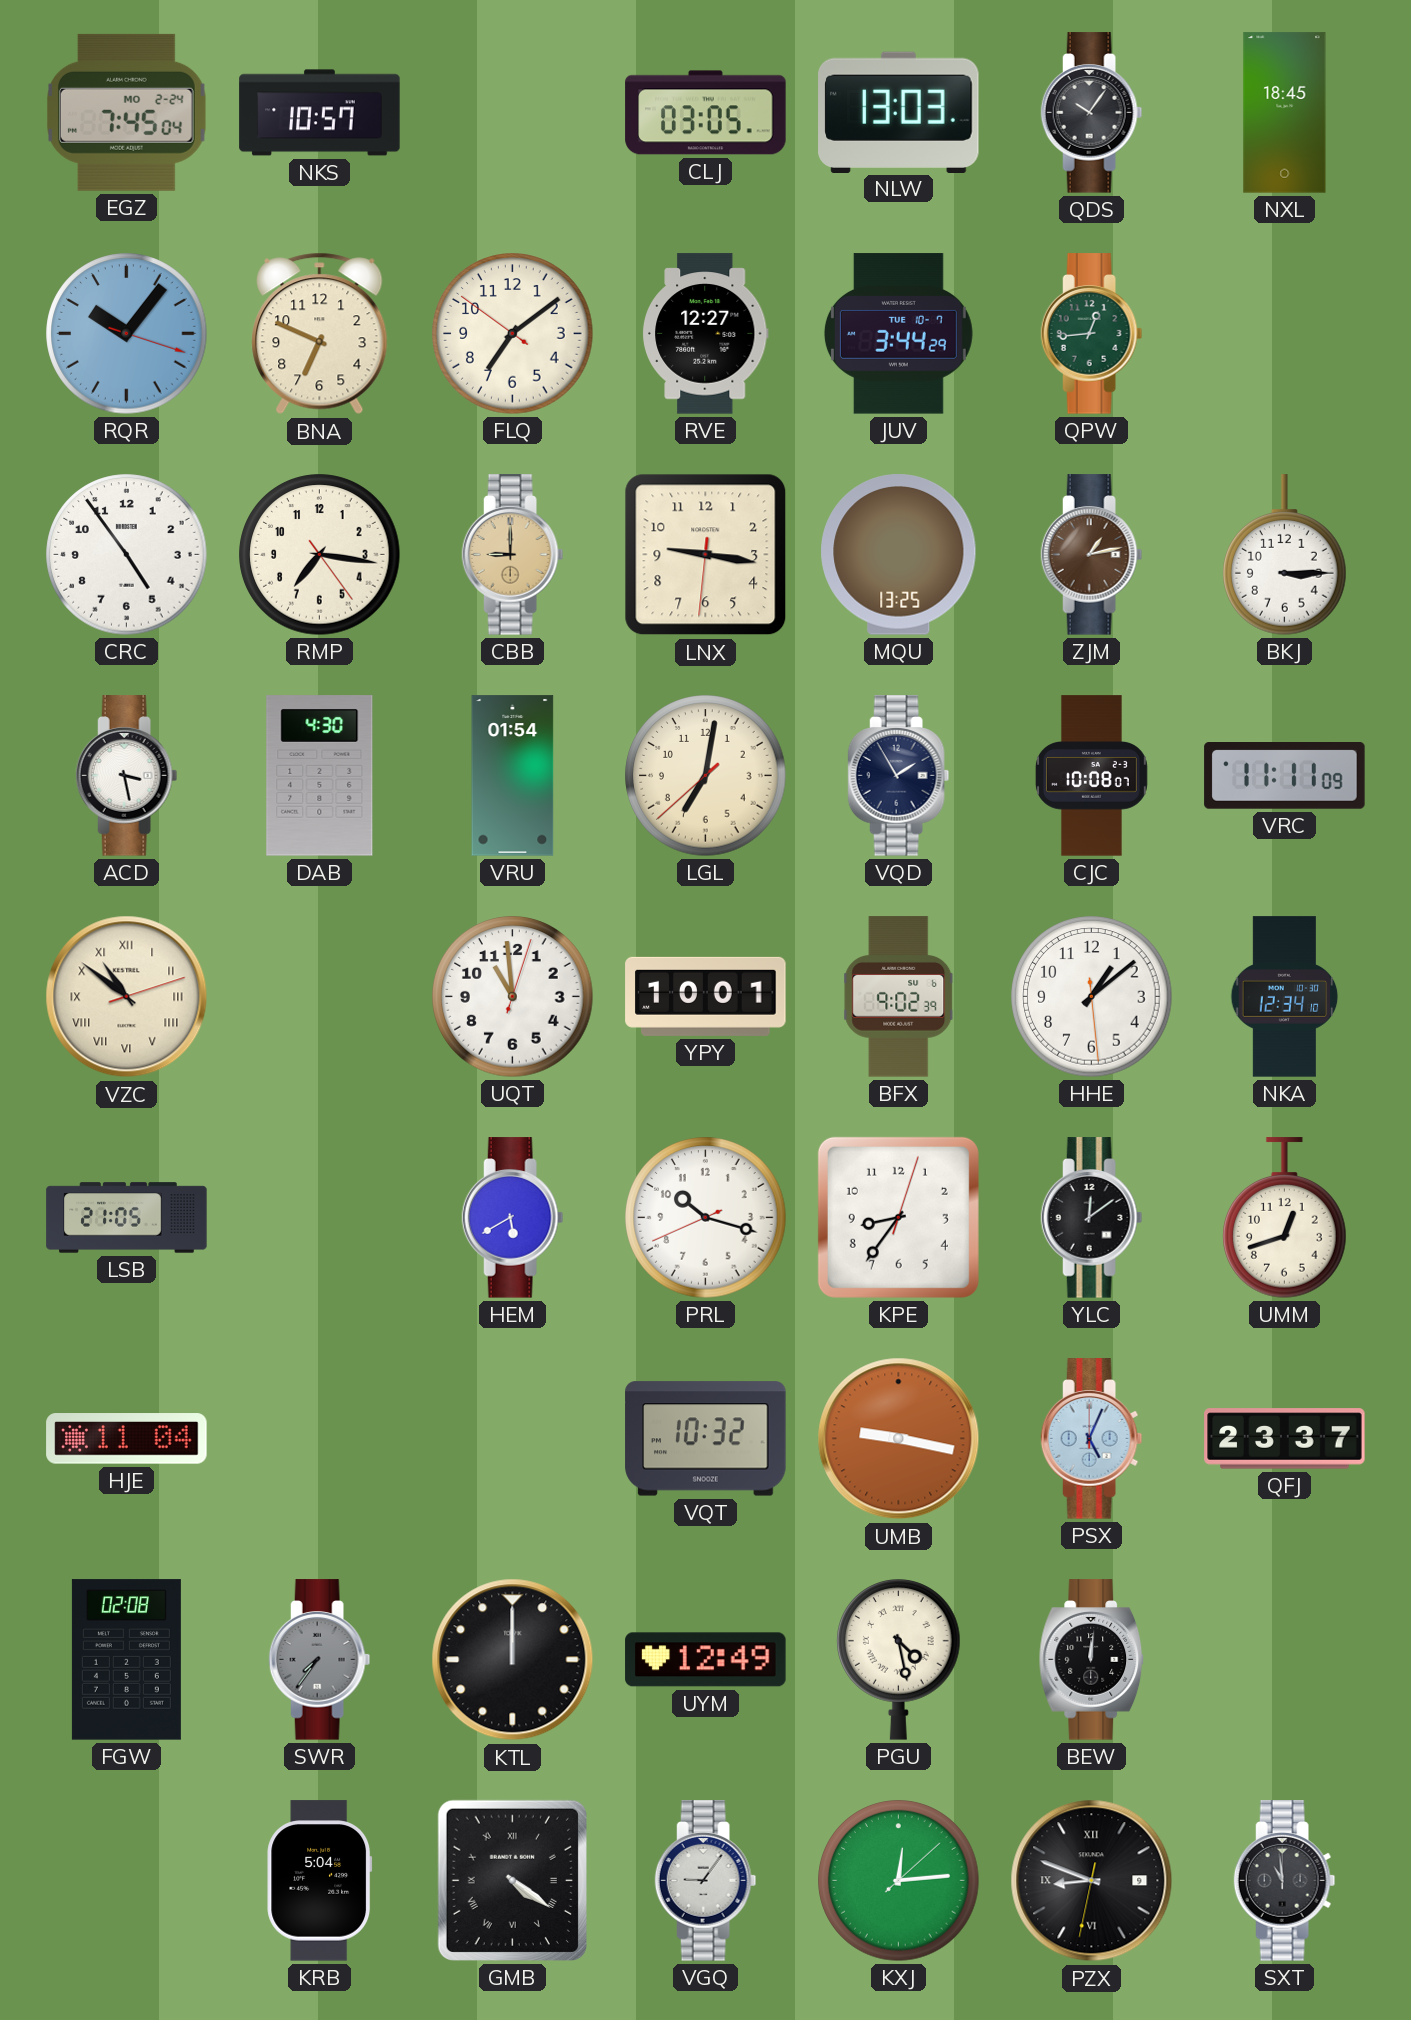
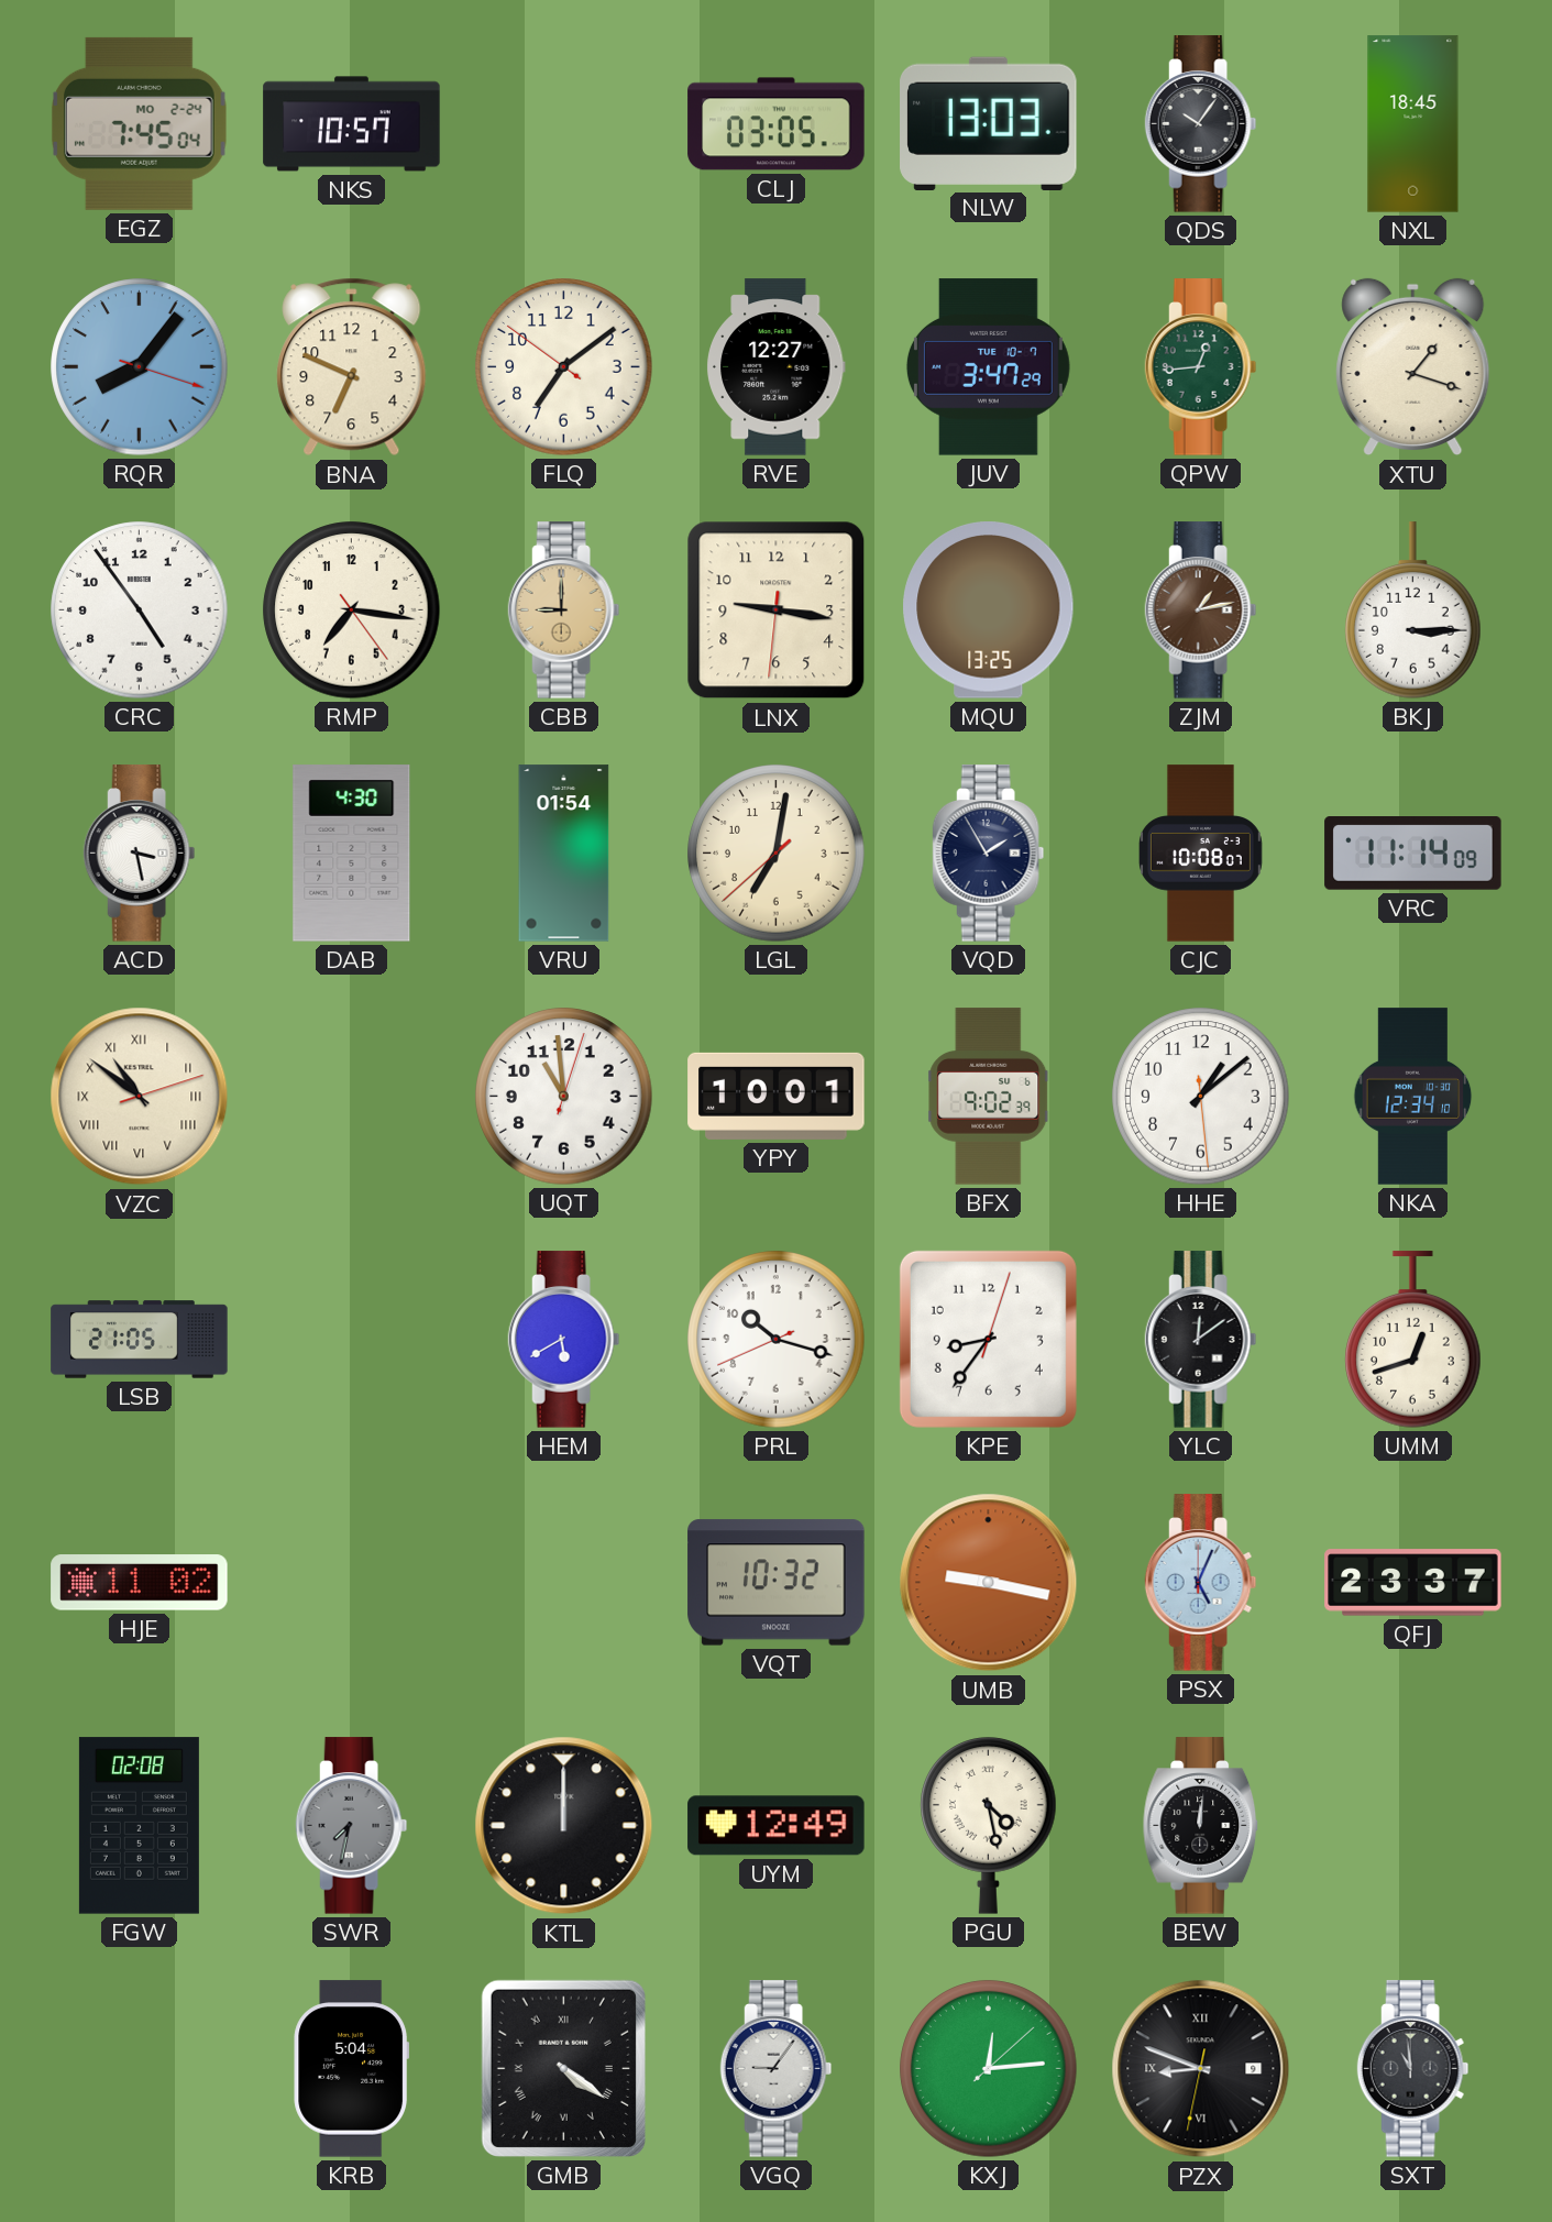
RQR: 10:06 -> 8:06
JUV: 3:44 -> 3:47
XTU: none -> 1:18
VRC: 11:11 -> 11:14
HJE: 11:04 -> 11:02
SWR: 7:36 -> 7:32
